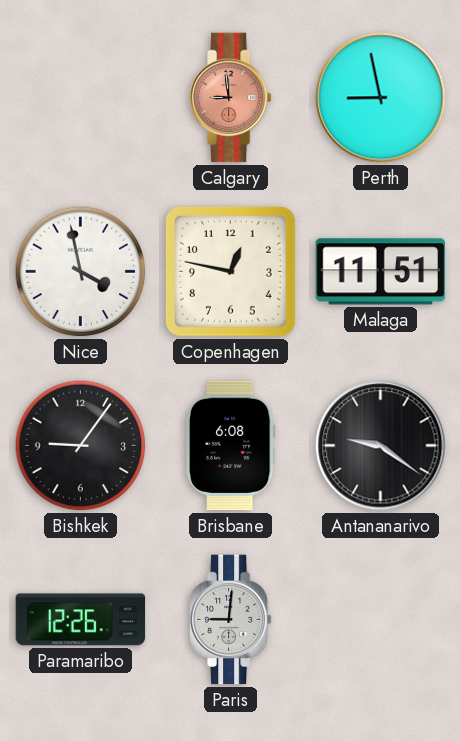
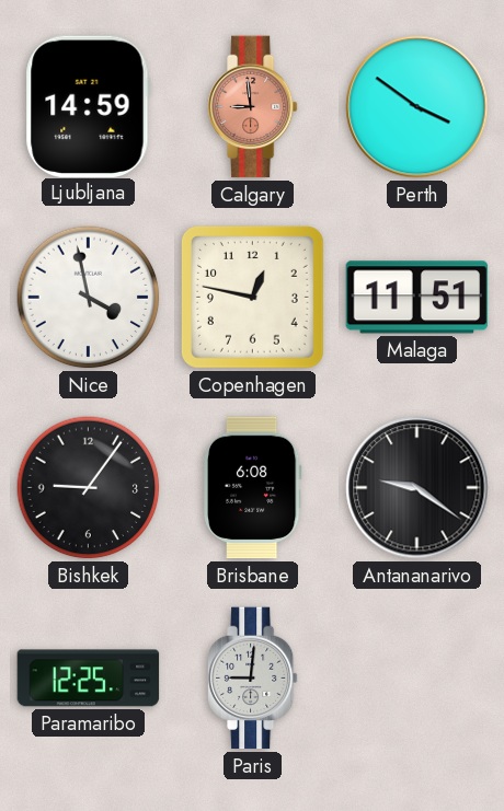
Ljubljana: none -> 14:59
Perth: 8:58 -> 3:51
Paramaribo: 12:26 -> 12:25
